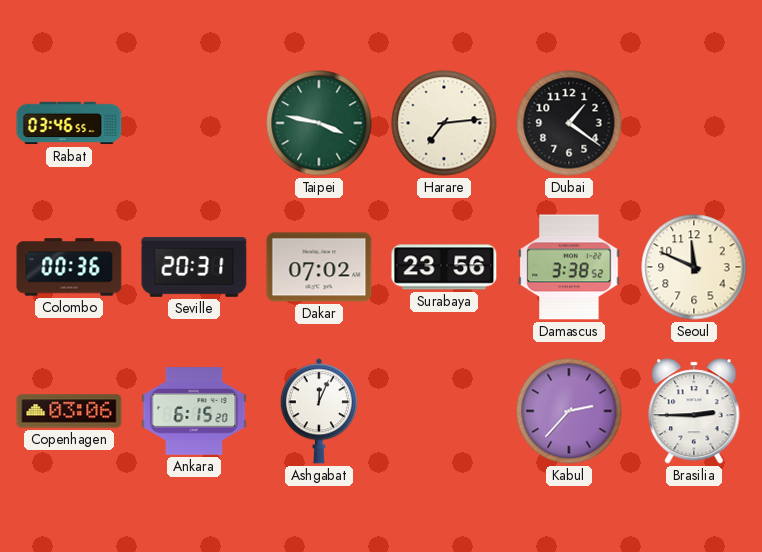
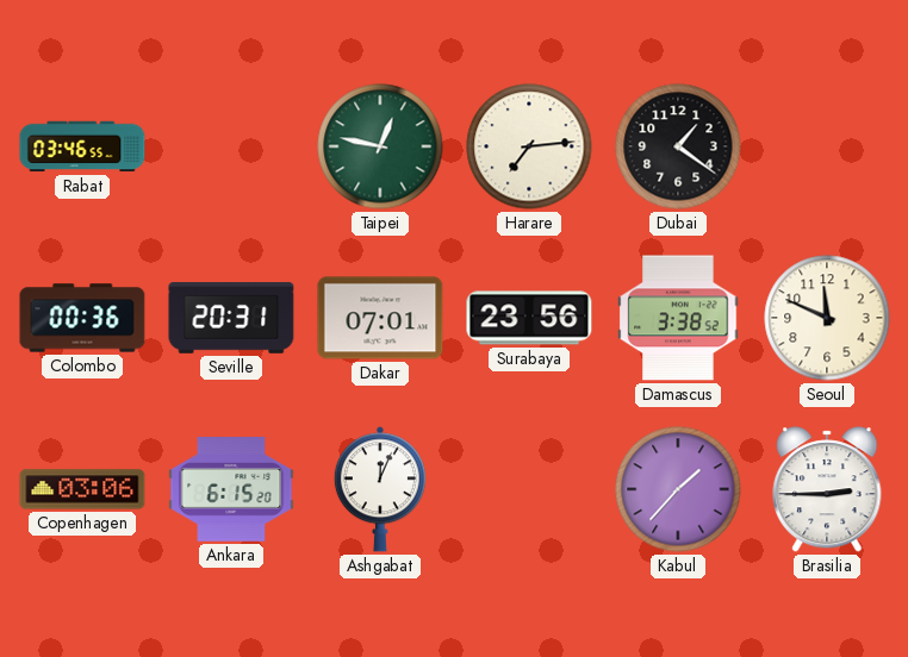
Taipei: 3:47 -> 12:47
Dakar: 07:02 -> 07:01
Kabul: 2:37 -> 1:37
